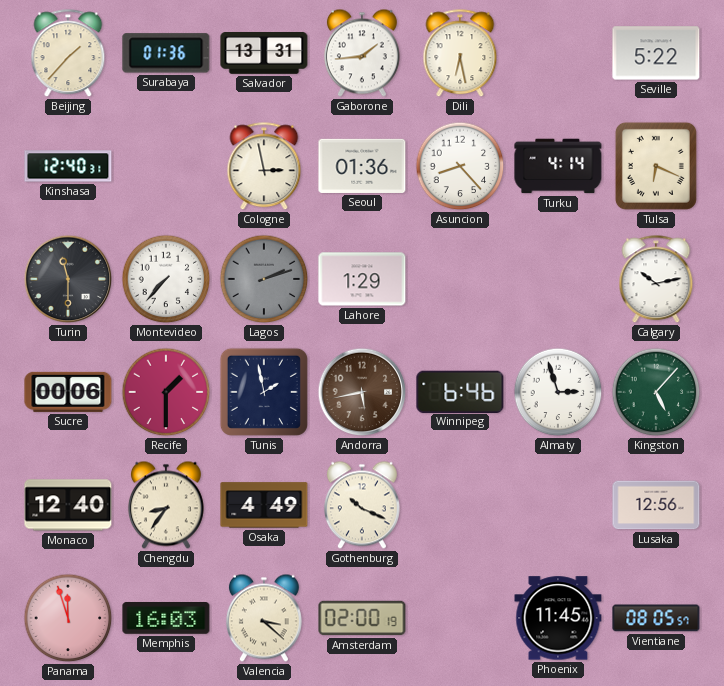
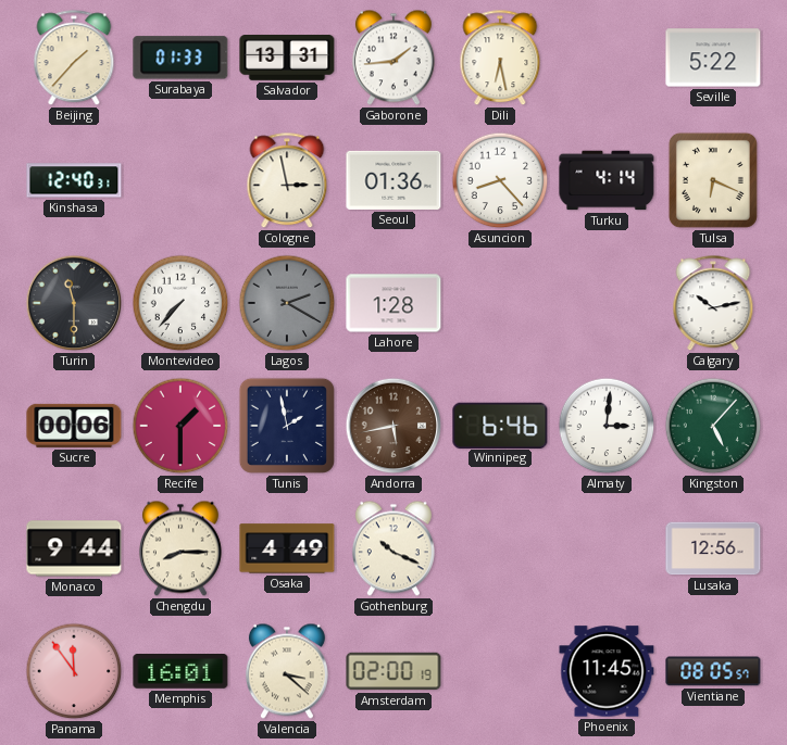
Surabaya: 01:36 -> 01:33
Lagos: 2:12 -> 2:20
Lahore: 1:29 -> 1:28
Almaty: 2:57 -> 3:01
Monaco: 12:40 -> 9:44
Chengdu: 8:36 -> 8:15
Panama: 11:57 -> 11:54
Memphis: 16:03 -> 16:01
